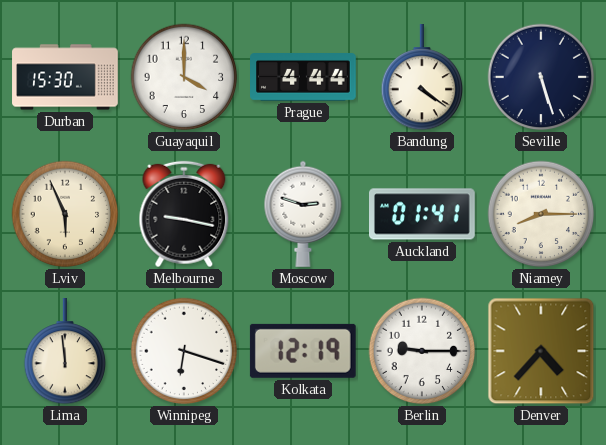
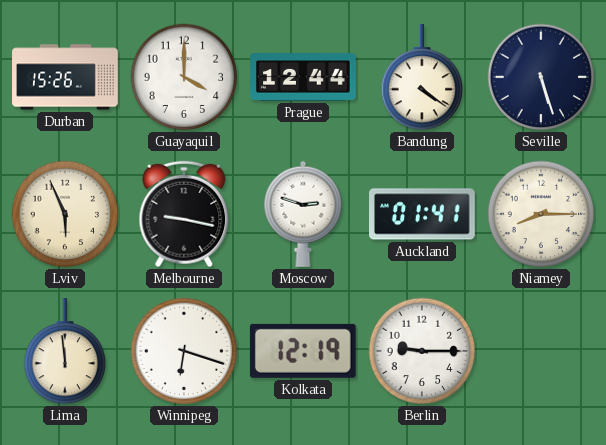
Durban: 15:30 -> 15:26
Prague: 4:44 -> 12:44
Denver: 4:37 -> none
